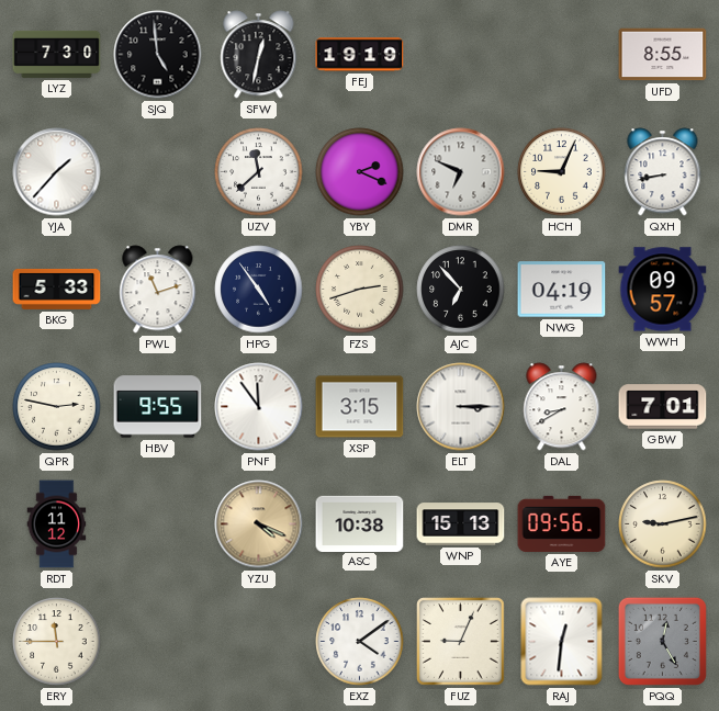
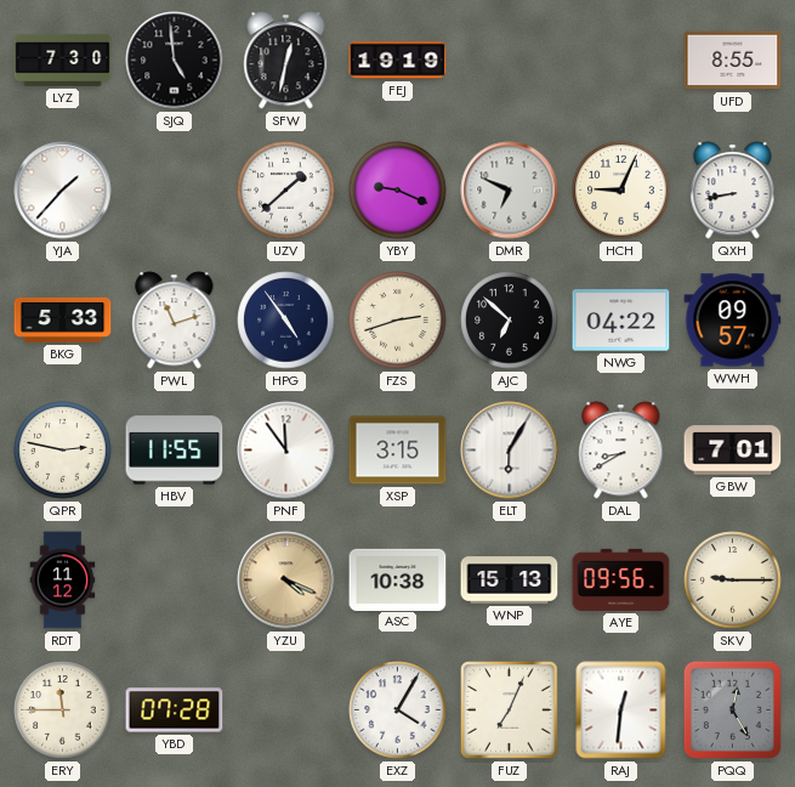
UZV: 11:38 -> 1:38
YBY: 2:19 -> 9:19
AJC: 6:53 -> 6:52
NWG: 04:19 -> 04:22
HBV: 9:55 -> 11:55
ELT: 3:15 -> 6:05
SKV: 9:13 -> 9:15
YBD: none -> 07:28
EXZ: 4:09 -> 4:05
FUZ: 9:04 -> 7:04
